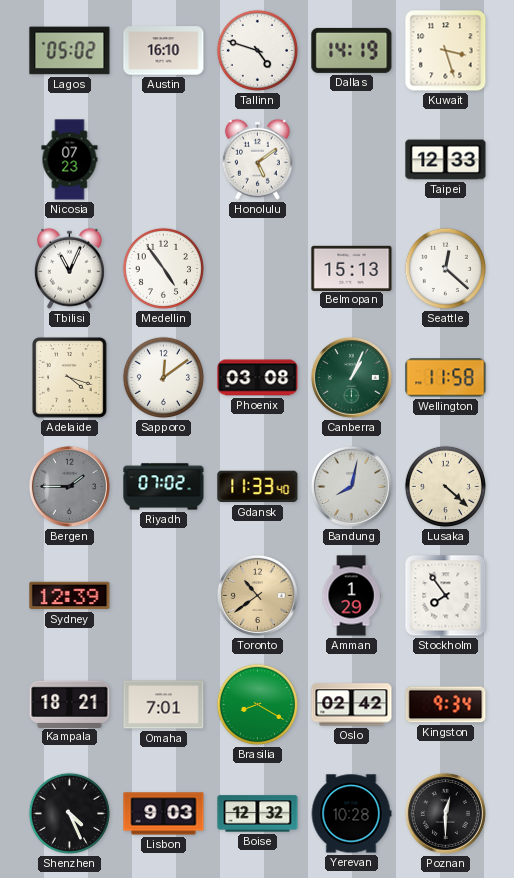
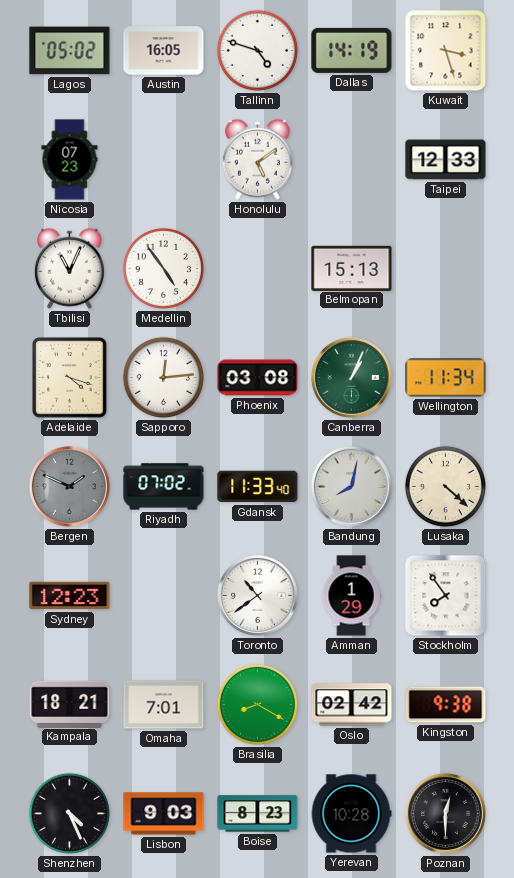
Austin: 16:10 -> 16:05
Seattle: 12:22 -> none
Sapporo: 12:09 -> 12:14
Wellington: 11:58 -> 11:34
Bergen: 1:45 -> 1:49
Sydney: 12:39 -> 12:23
Toronto dial: champagne -> white
Kingston: 9:34 -> 9:38
Boise: 12:32 -> 8:23
